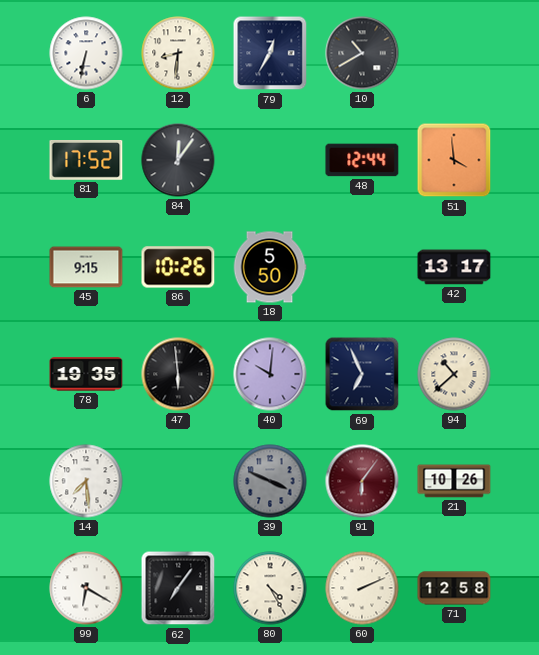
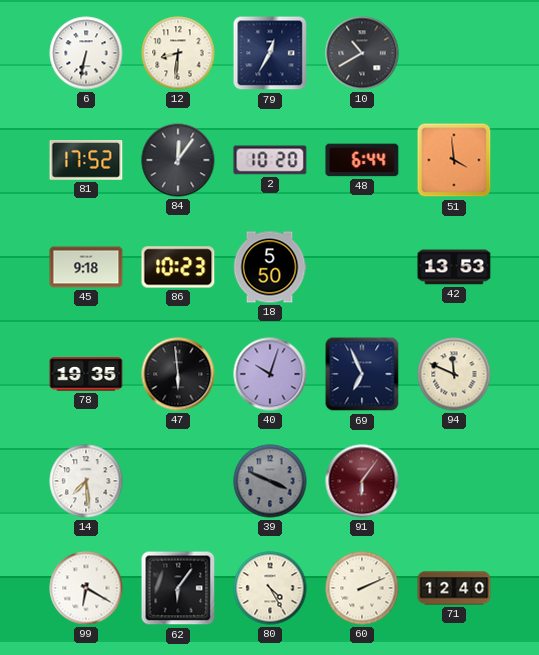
2: none -> 10:20
48: 12:44 -> 6:44
45: 9:15 -> 9:18
86: 10:26 -> 10:23
42: 13:17 -> 13:53
40: 10:01 -> 10:03
94: 10:38 -> 11:49
21: 10:26 -> none
62: 7:06 -> 6:06
71: 12:58 -> 12:40
